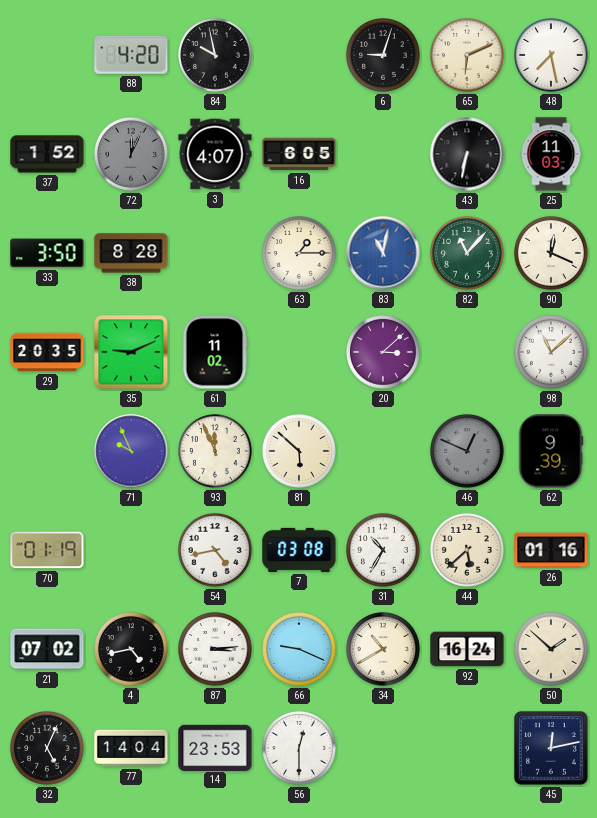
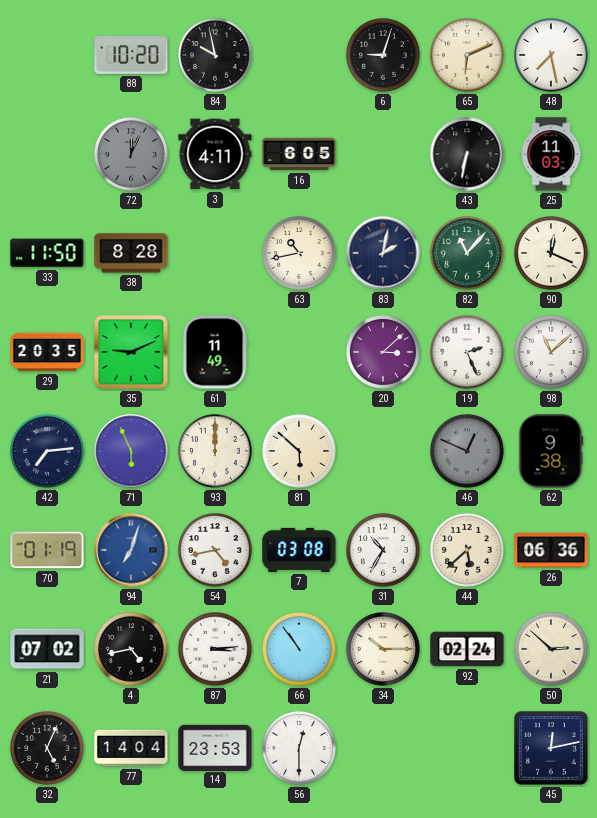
88: 4:20 -> 10:20
37: 1:52 -> none
3: 4:07 -> 4:11
33: 3:50 -> 11:50
63: 1:15 -> 10:43
83: 11:02 -> 2:02
83 dial: blue -> navy
61: 11:02 -> 11:49
19: none -> 2:26
42: none -> 7:14
71: 9:56 -> 5:56
93: 11:56 -> 12:00
62: 9:39 -> 9:38
94: none -> 7:03
26: 01:16 -> 06:36
66: 9:19 -> 10:54
34: 10:40 -> 10:15
92: 16:24 -> 02:24
50: 1:52 -> 2:52
